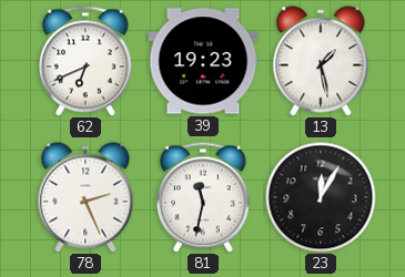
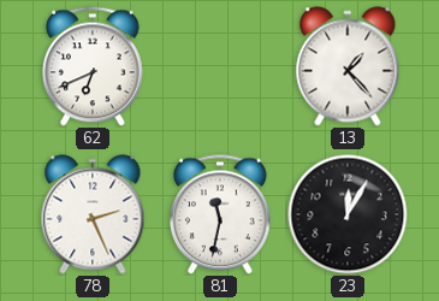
39: 19:23 -> none
13: 1:28 -> 1:23
